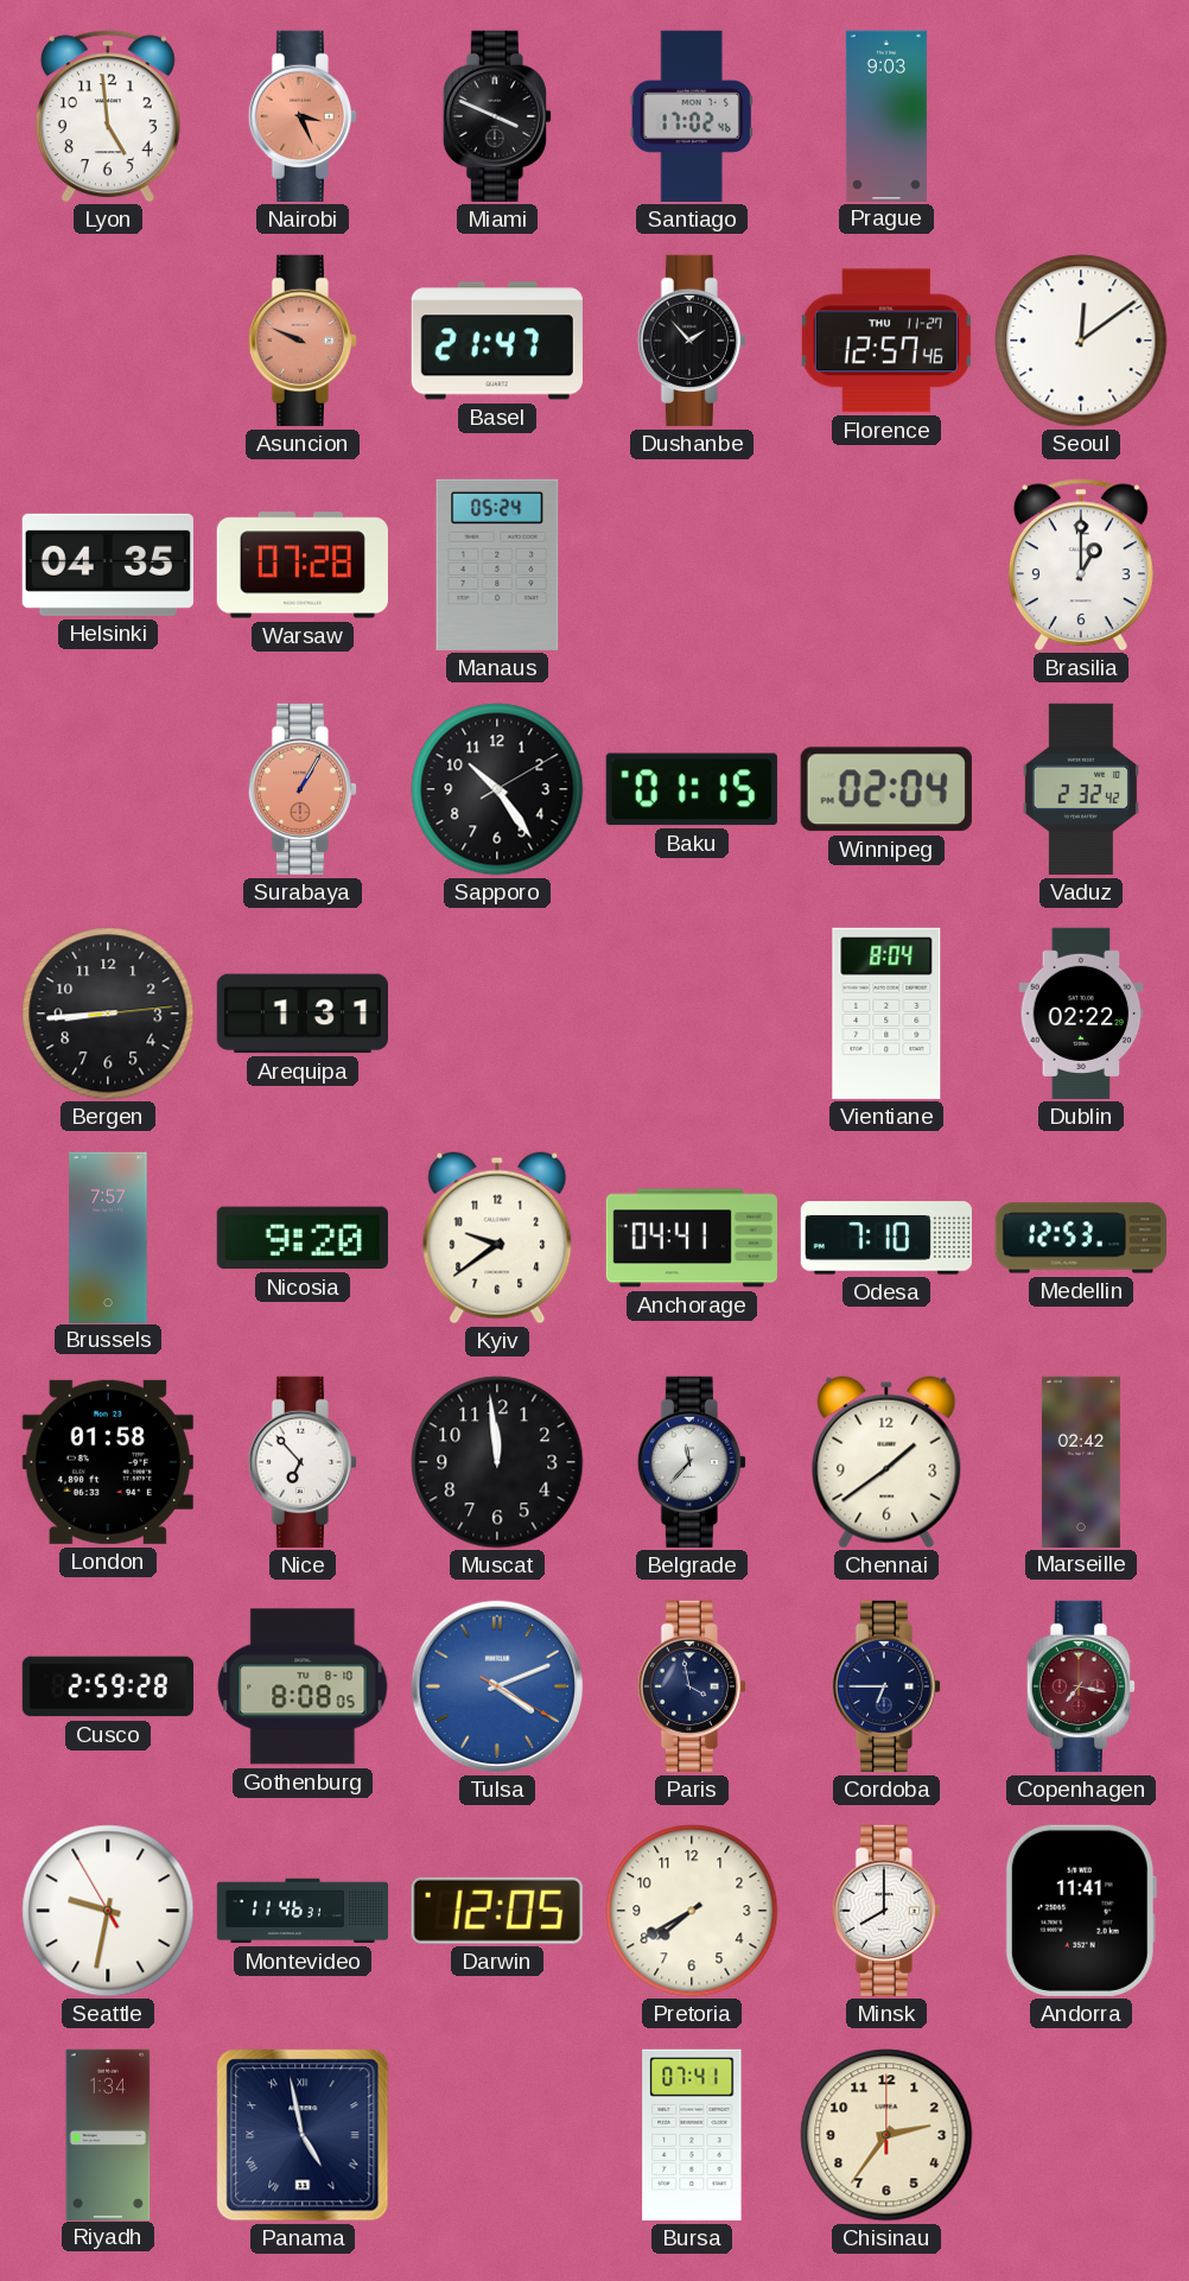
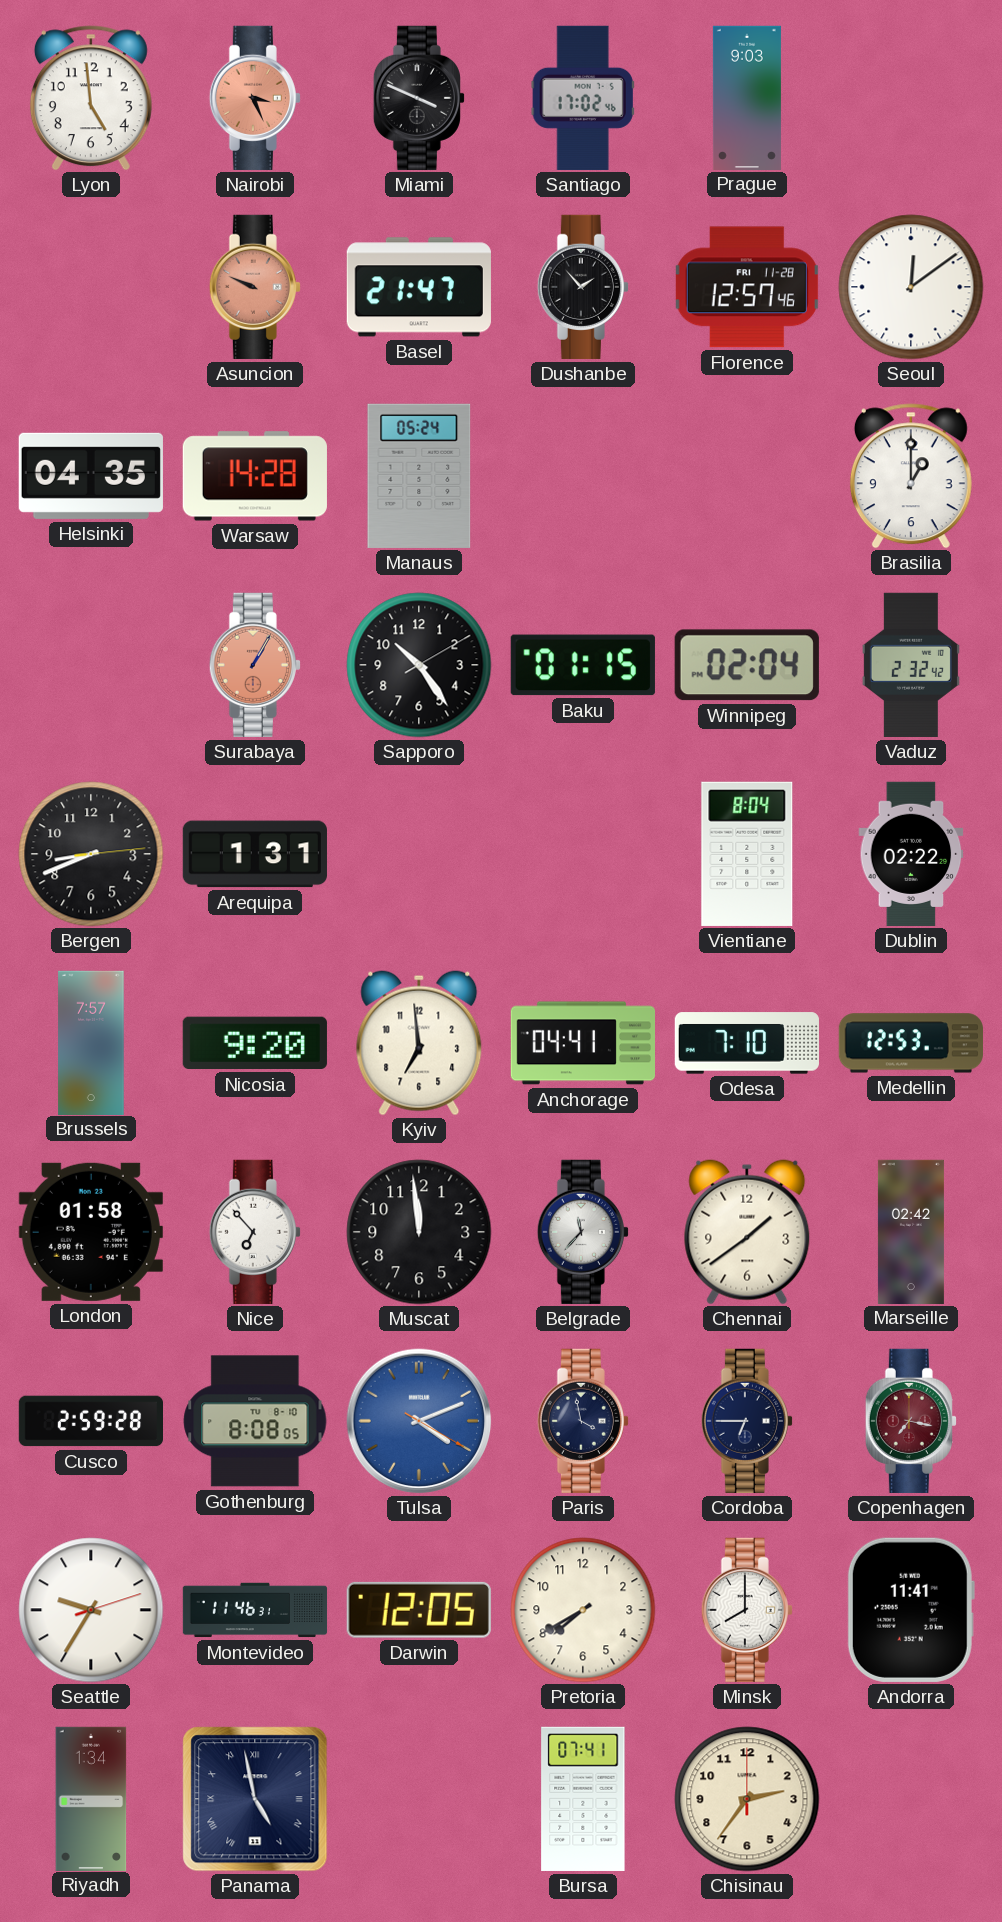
Florence date: THU 11-27 -> FRI 11-28
Warsaw: 07:28 -> 14:28
Bergen: 8:44 -> 8:41
Kyiv: 9:39 -> 6:59
Seattle: 9:31 -> 9:35
